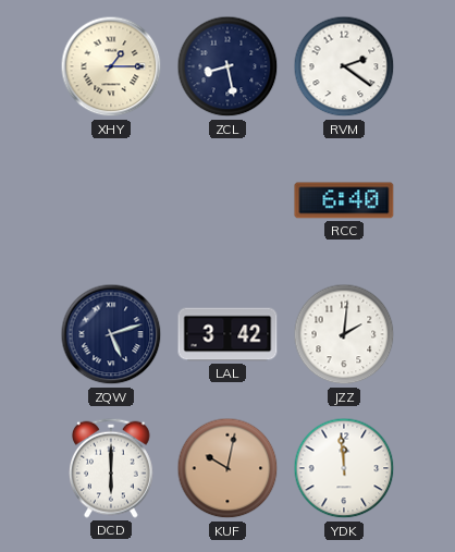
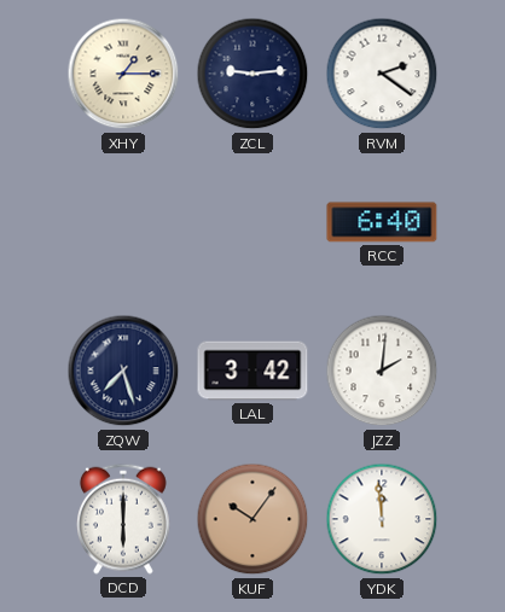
ZCL: 8:28 -> 9:14
ZQW: 5:12 -> 7:27
KUF: 10:02 -> 10:06
